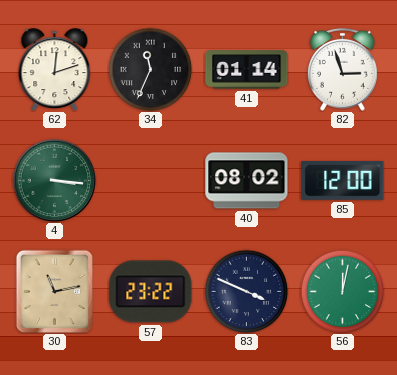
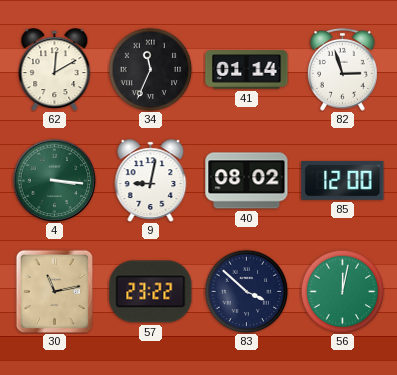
62: 12:12 -> 12:10
9: none -> 9:02
83: 3:49 -> 3:52
